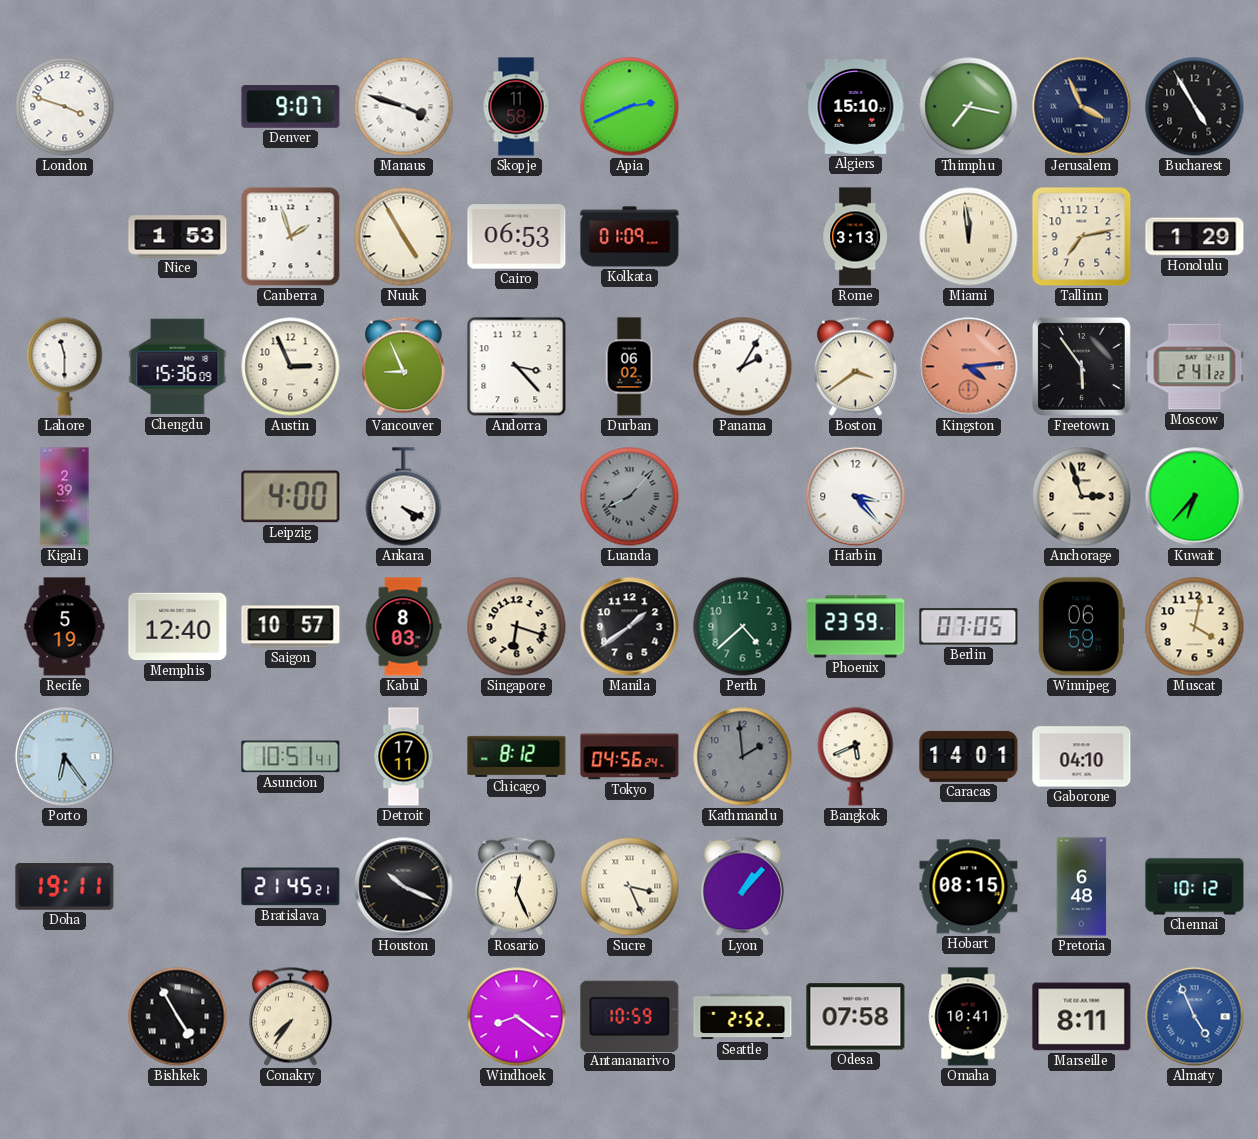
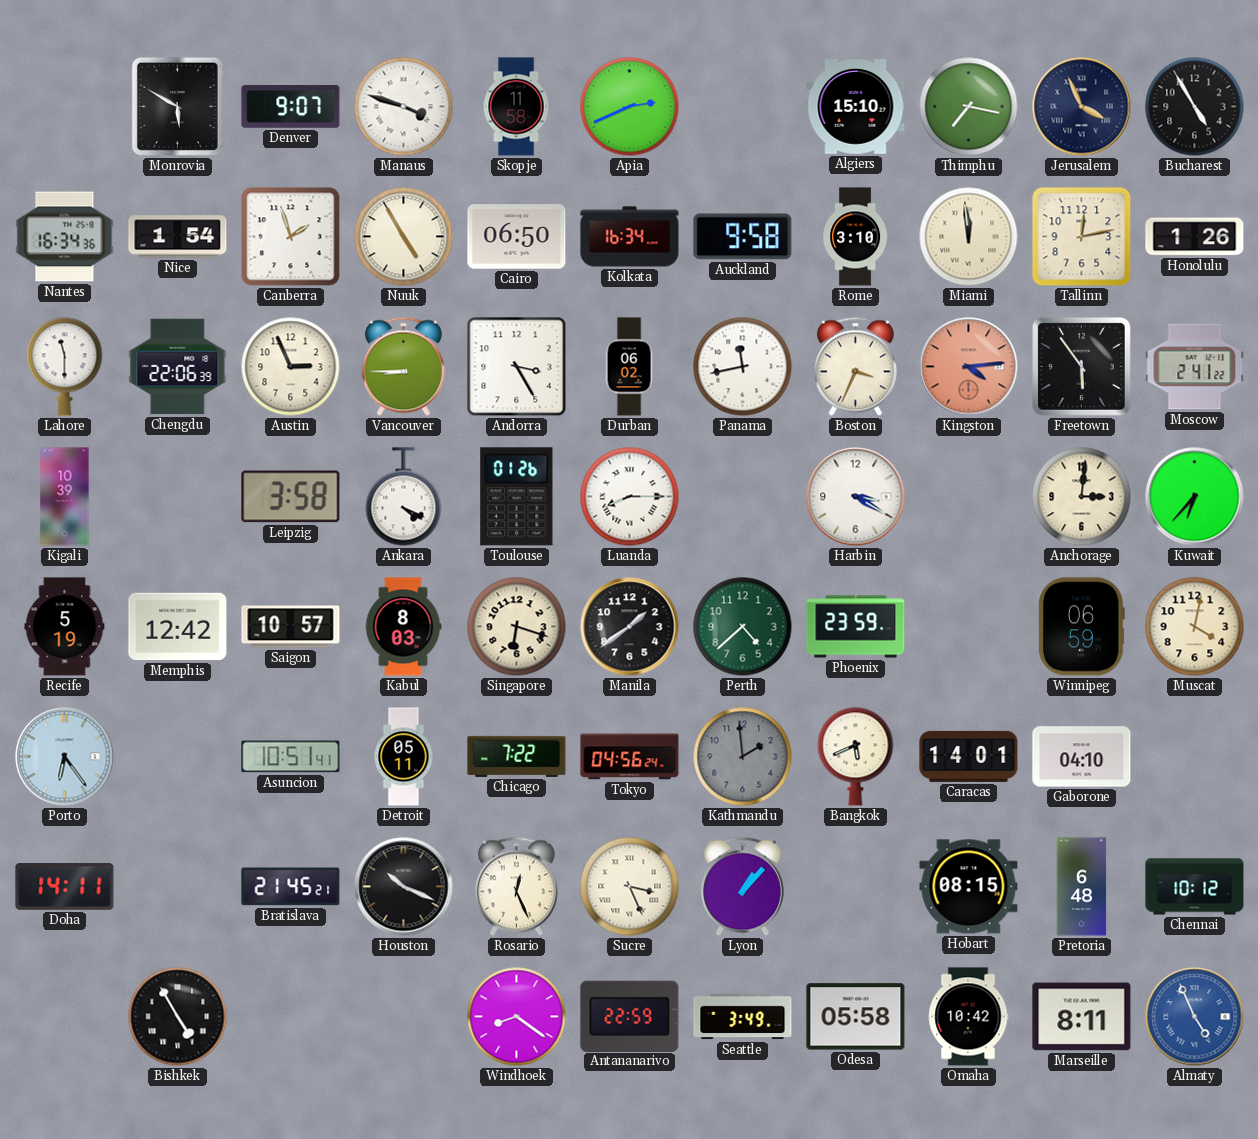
London: 3:48 -> none
Monrovia: none -> 5:50
Nantes: none -> 16:34
Nice: 1:53 -> 1:54
Cairo: 06:53 -> 06:50
Kolkata: 01:09 -> 16:34
Auckland: none -> 9:58
Rome: 3:13 -> 3:10
Tallinn: 7:13 -> 12:13
Honolulu: 1:29 -> 1:26
Chengdu: 15:36 -> 22:06
Vancouver: 8:56 -> 8:45
Andorra: 3:23 -> 3:25
Panama: 2:05 -> 11:43
Boston: 3:39 -> 3:34
Kigali: 2:39 -> 10:39
Leipzig: 4:00 -> 3:58
Toulouse: none -> 01:26
Luanda: 8:07 -> 8:15
Luanda dial: grey -> white
Harbin: 3:23 -> 3:20
Anchorage: 2:57 -> 3:01
Memphis: 12:40 -> 12:42
Berlin: 07:05 -> none
Detroit: 17:11 -> 05:11
Chicago: 8:12 -> 7:22
Doha: 19:11 -> 14:11
Conakry: 7:36 -> none
Antananarivo: 10:59 -> 22:59
Seattle: 2:52 -> 3:49
Odesa: 07:58 -> 05:58
Omaha: 10:41 -> 10:42
